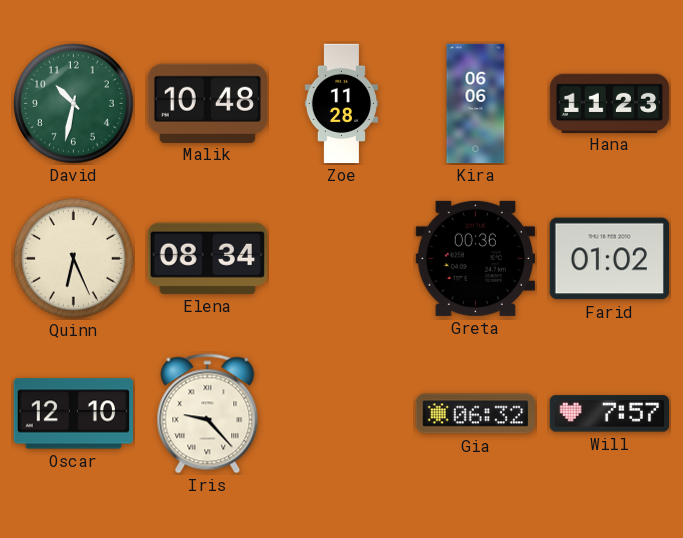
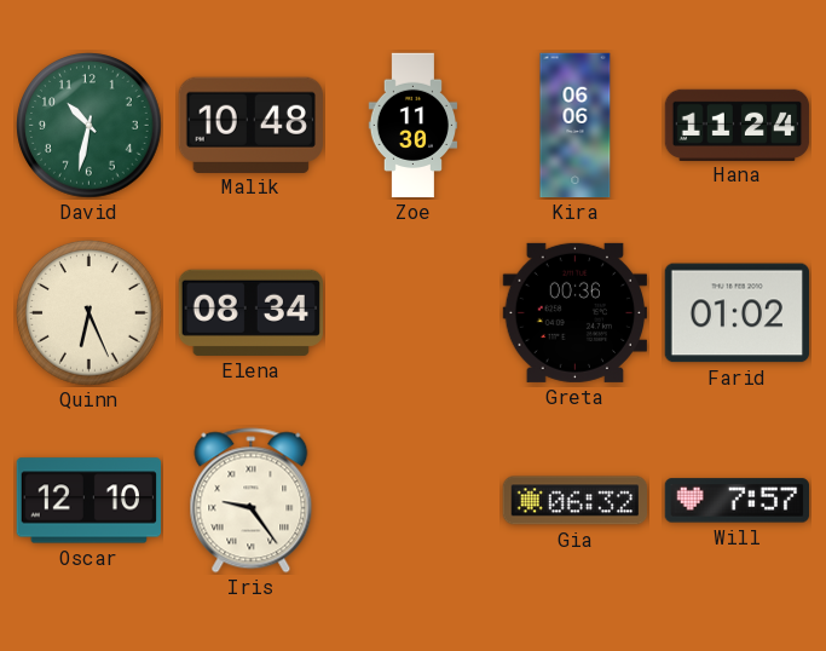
Zoe: 11:28 -> 11:30
Hana: 11:23 -> 11:24
Iris: 9:23 -> 9:24
